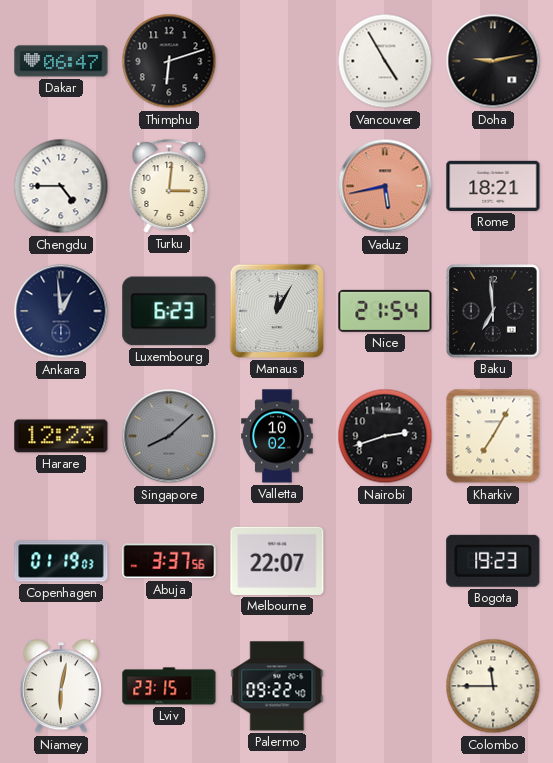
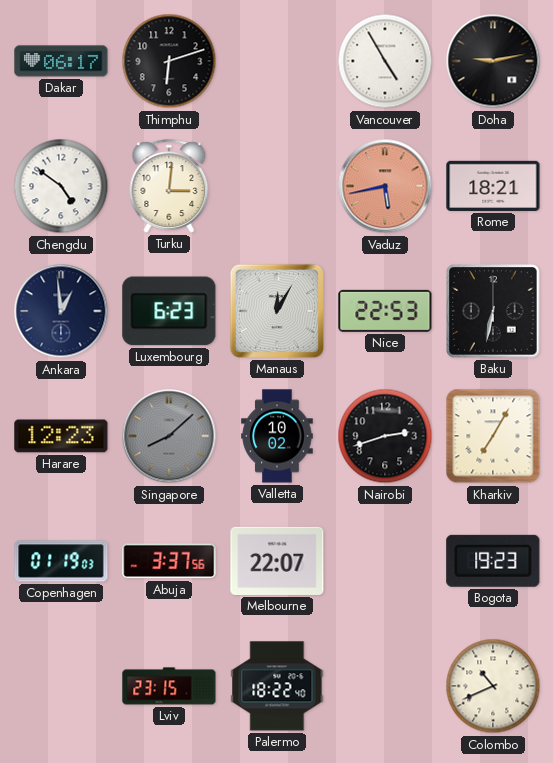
Dakar: 06:47 -> 06:17
Chengdu: 4:45 -> 4:51
Nice: 21:54 -> 22:53
Baku: 6:59 -> 6:32
Niamey: 6:02 -> none
Palermo: 09:22 -> 18:22
Colombo: 11:45 -> 10:41
